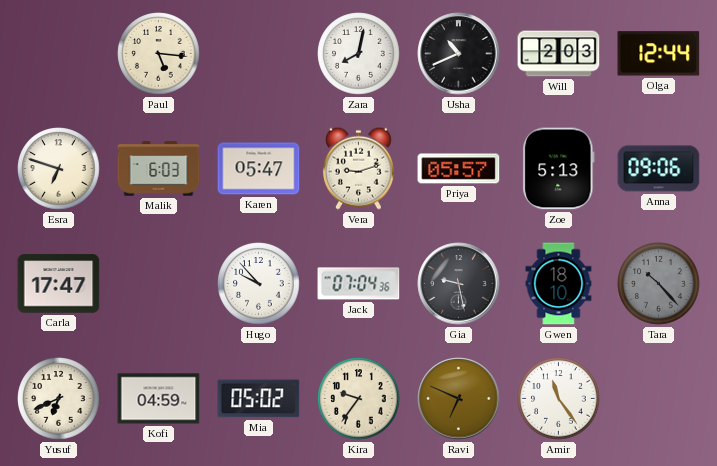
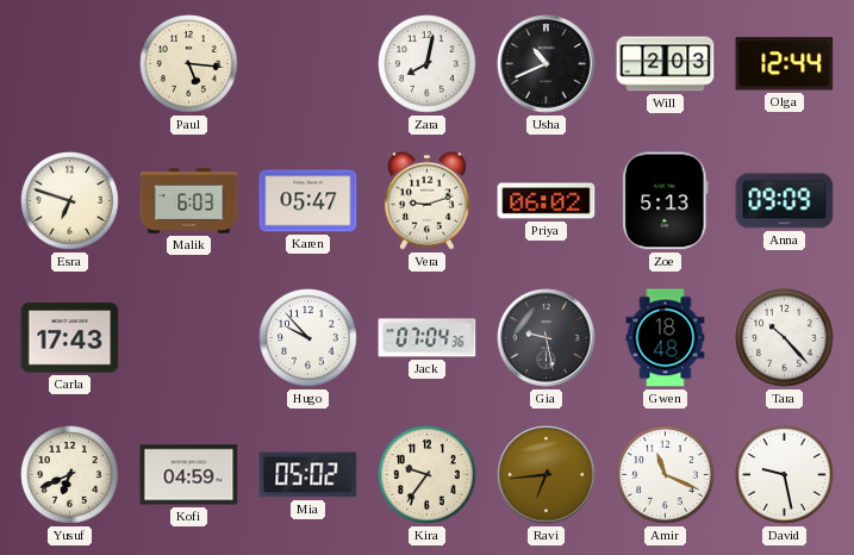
Priya: 05:57 -> 06:02
Anna: 09:06 -> 09:09
Carla: 17:47 -> 17:43
Gwen: 18:10 -> 18:48
Tara dial: grey -> white
Ravi: 6:49 -> 6:44
Amir: 11:24 -> 11:19
David: none -> 9:28
